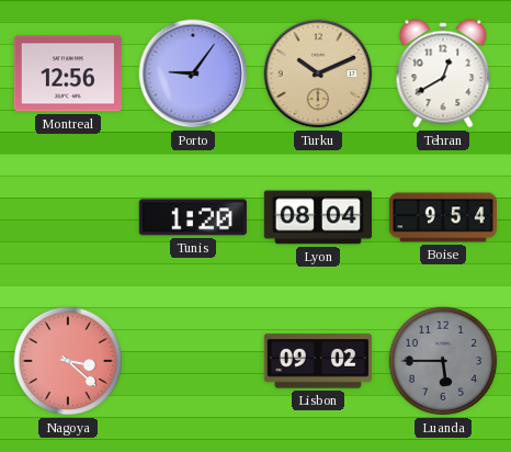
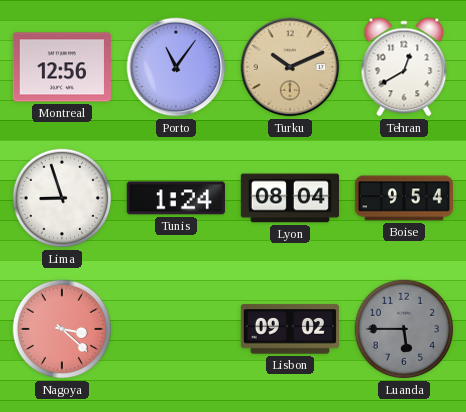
Porto: 9:06 -> 11:06
Lima: none -> 8:57
Tunis: 1:20 -> 1:24
